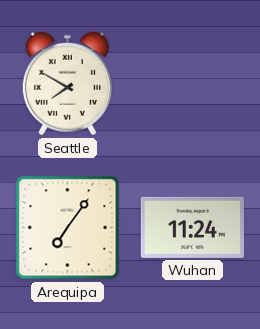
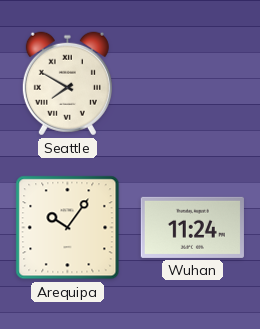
Arequipa: 7:06 -> 10:06
